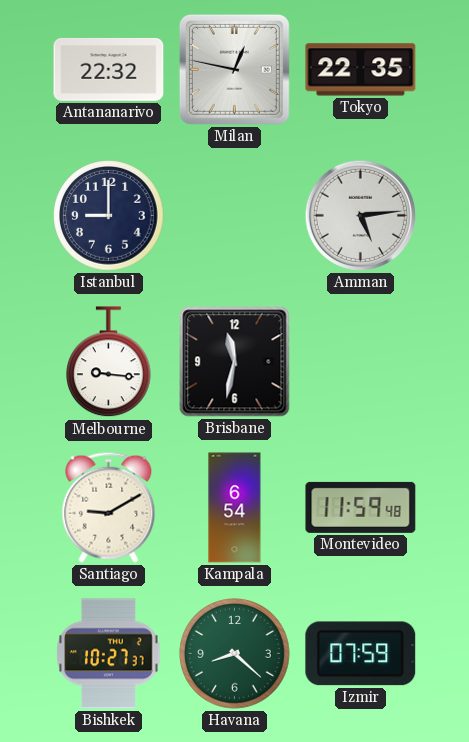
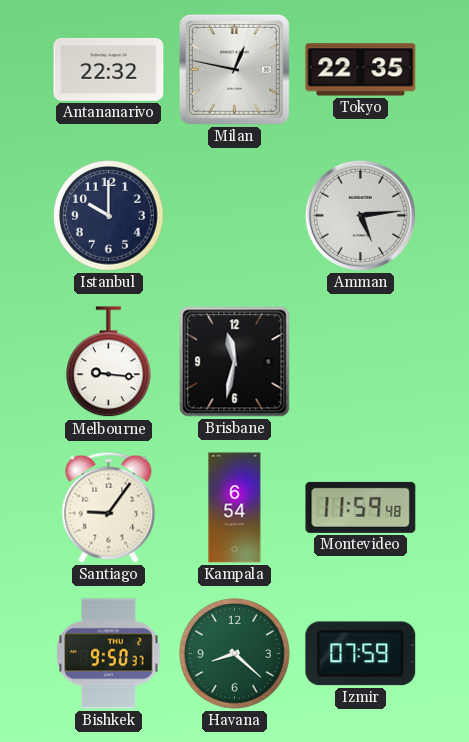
Istanbul: 9:00 -> 10:00
Santiago: 9:10 -> 9:06
Bishkek: 10:27 -> 9:50
